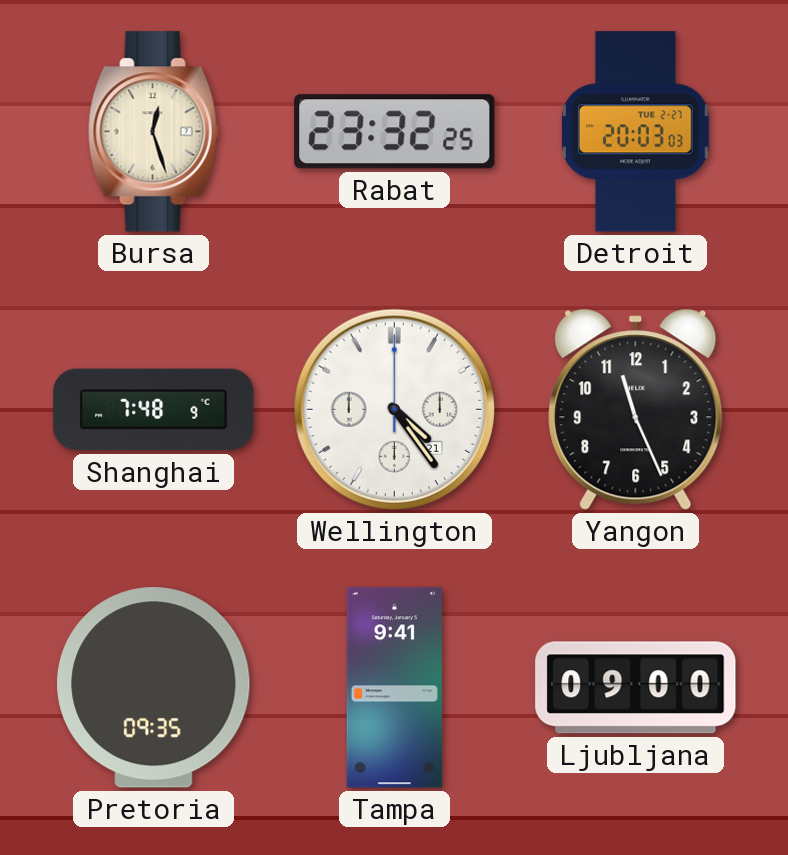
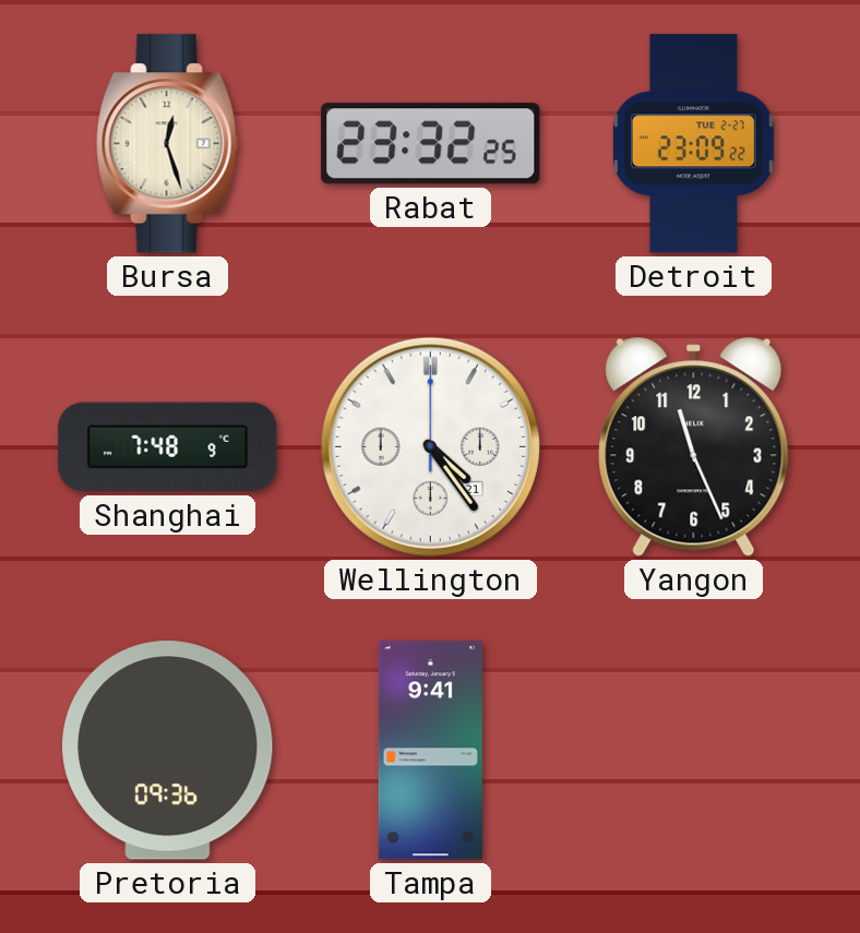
Detroit: 20:03 -> 23:09
Pretoria: 09:35 -> 09:36
Ljubljana: 09:00 -> none
